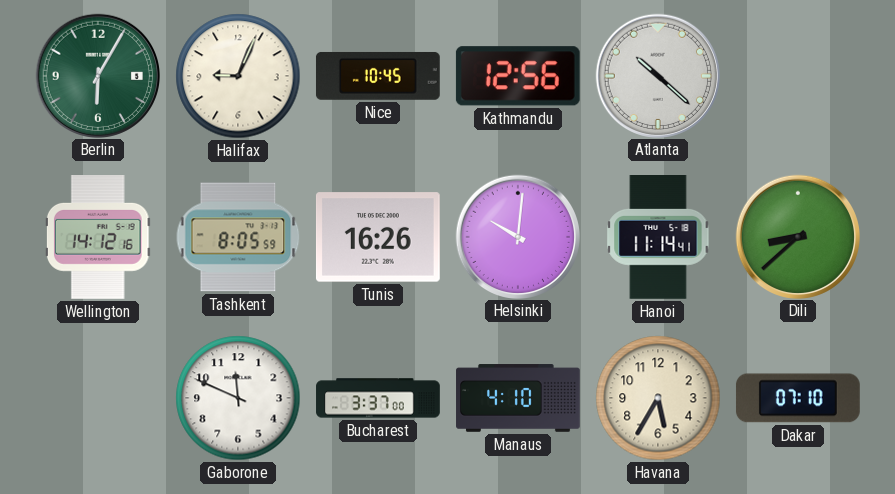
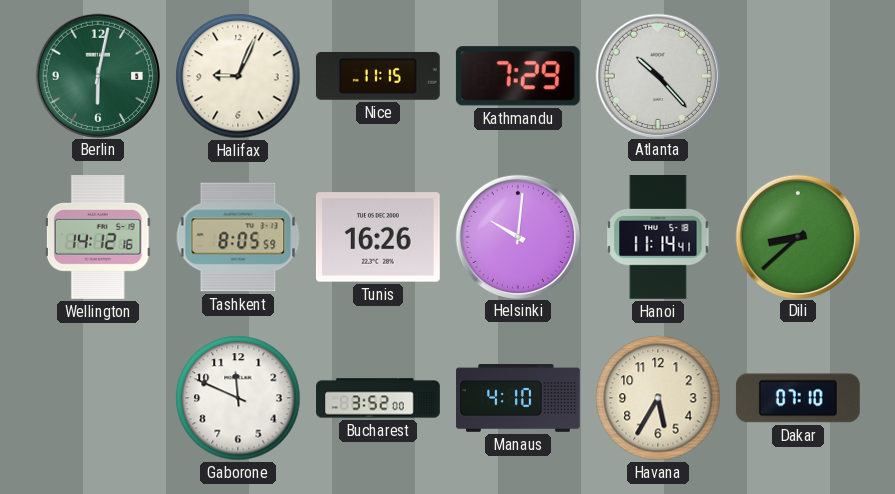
Berlin: 6:05 -> 6:02
Nice: 10:45 -> 11:15
Kathmandu: 12:56 -> 7:29
Atlanta: 10:22 -> 10:23
Bucharest: 3:37 -> 3:52
